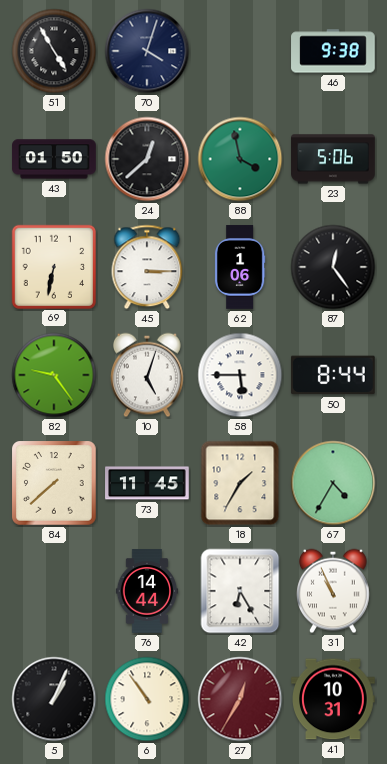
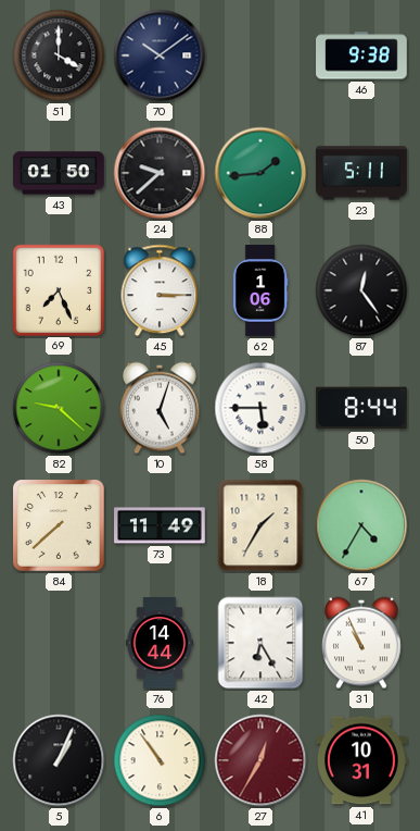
51: 4:55 -> 4:00
70: 4:03 -> 10:09
24: 12:38 -> 9:38
88: 3:58 -> 1:44
23: 5:06 -> 5:11
69: 6:32 -> 7:26
82: 9:24 -> 9:22
73: 11:45 -> 11:49
